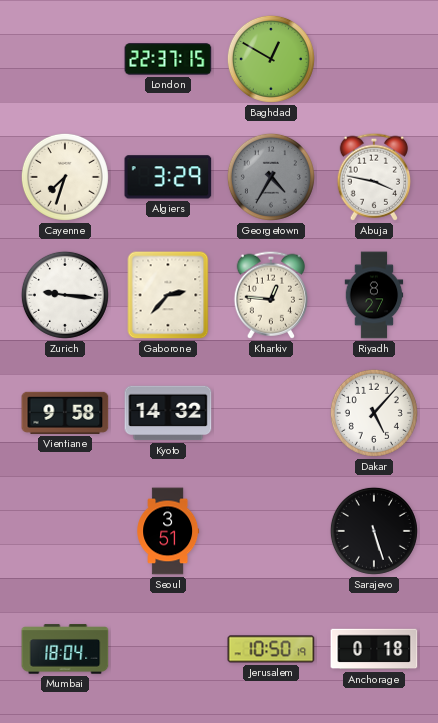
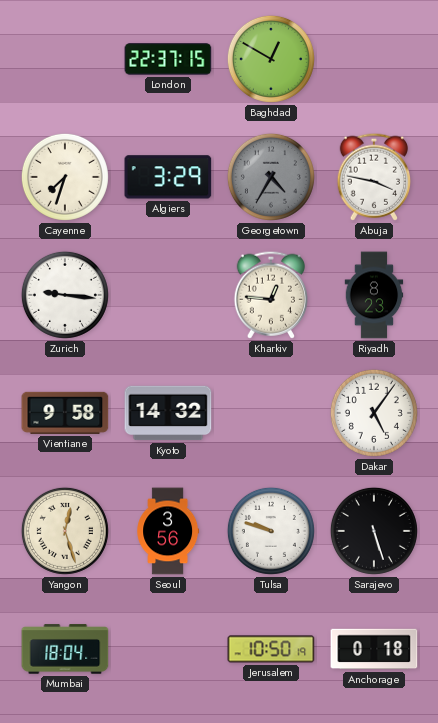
Gaborone: 2:37 -> none
Riyadh: 8:27 -> 8:23
Dakar: 5:07 -> 5:06
Yangon: none -> 12:27
Seoul: 3:51 -> 3:56
Tulsa: none -> 9:48
